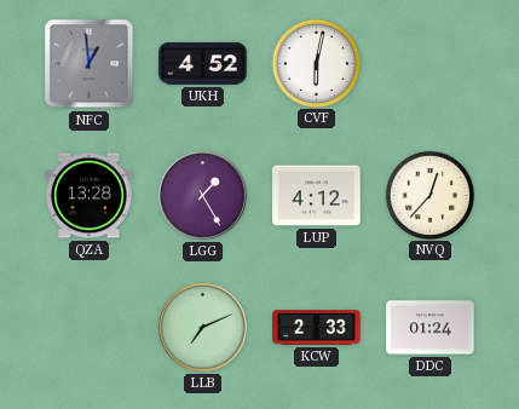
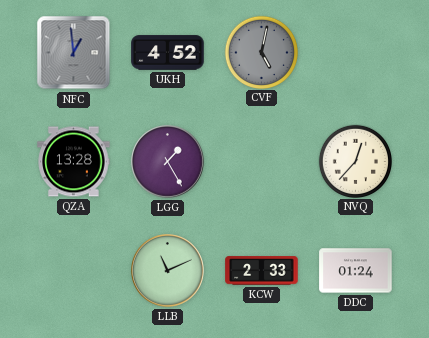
CVF: 6:02 -> 5:02
CVF dial: white -> grey
LUP: 4:12 -> none
LLB: 7:11 -> 11:11
